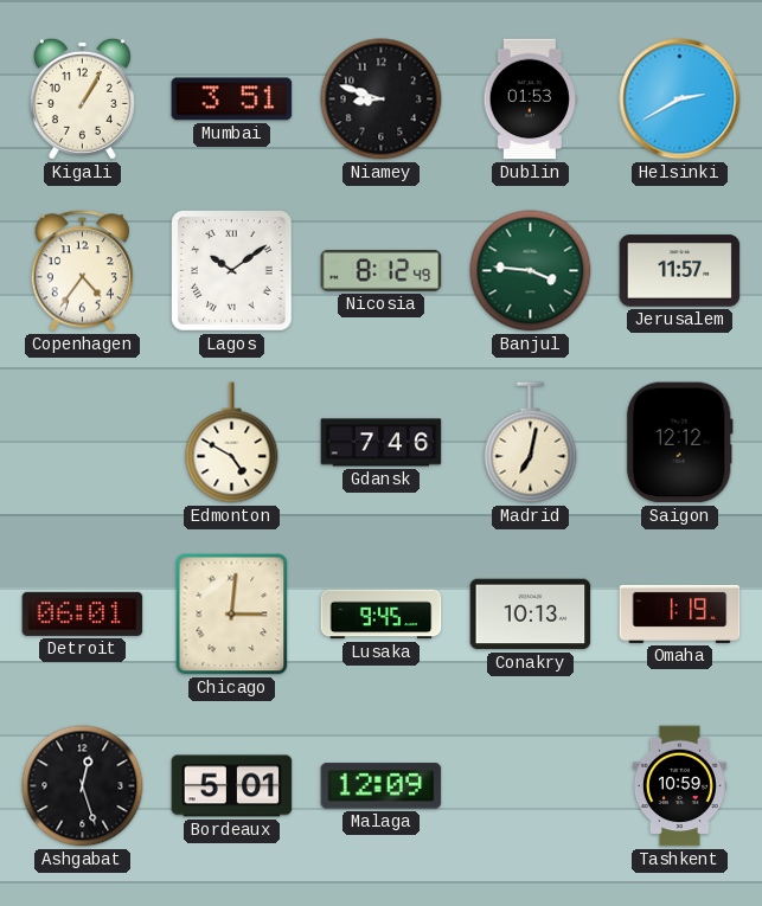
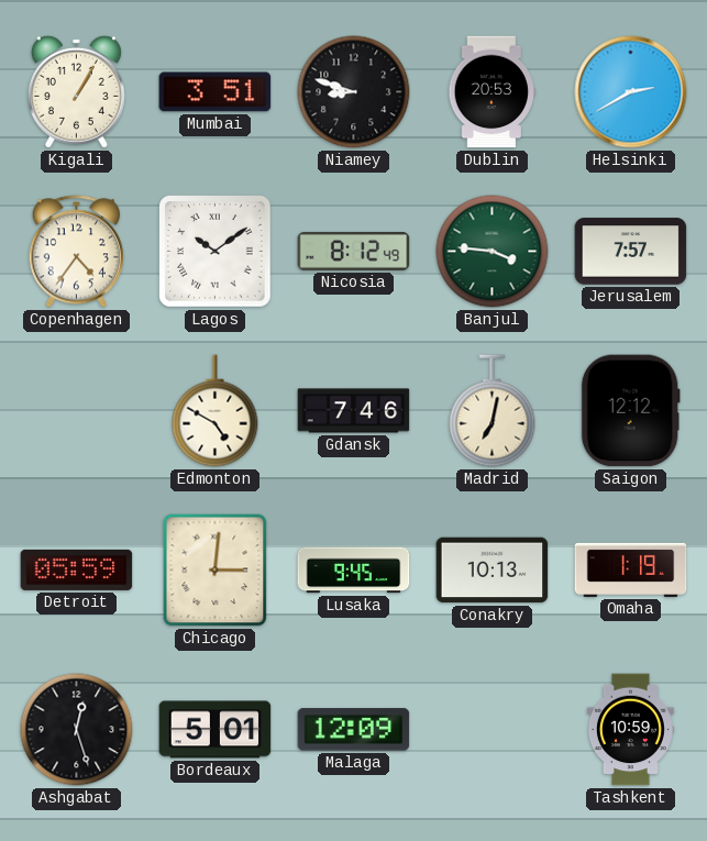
Dublin: 01:53 -> 20:53
Jerusalem: 11:57 -> 7:57
Detroit: 06:01 -> 05:59
